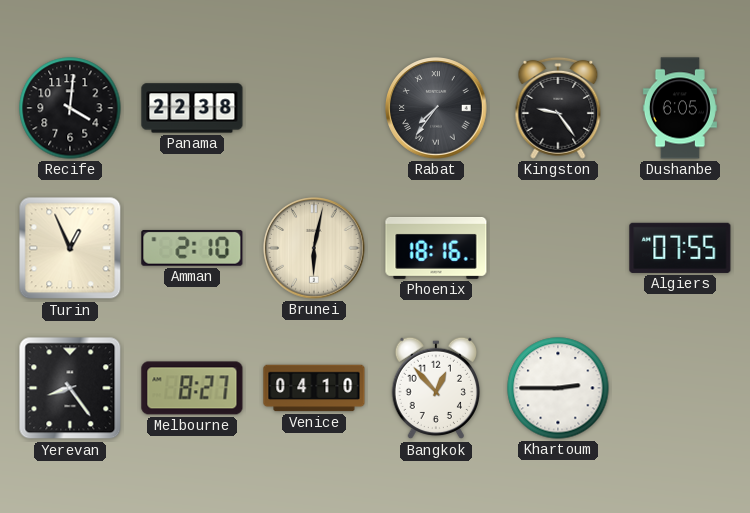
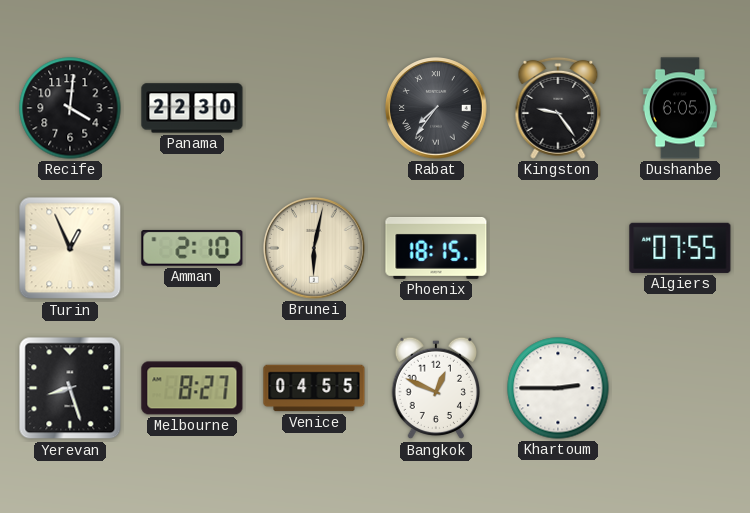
Panama: 22:38 -> 22:30
Phoenix: 18:16 -> 18:15
Yerevan: 8:24 -> 8:27
Venice: 04:10 -> 04:55
Bangkok: 12:53 -> 12:49
